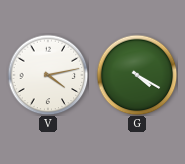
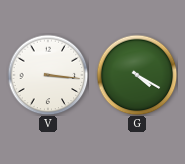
V: 4:13 -> 3:16
